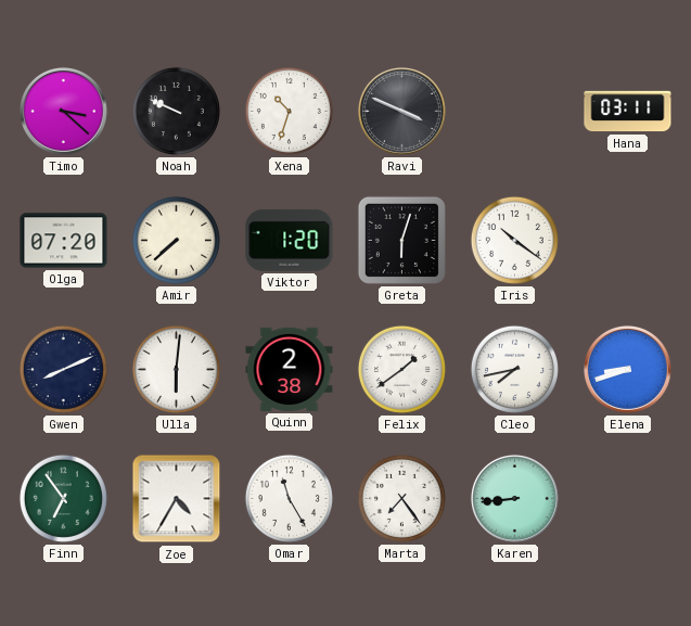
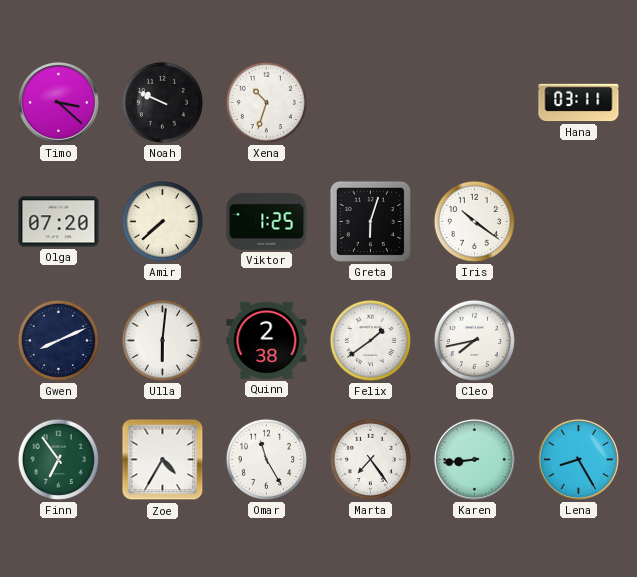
Ravi: 3:49 -> none
Viktor: 1:20 -> 1:25
Elena: 8:42 -> none
Lena: none -> 8:25
